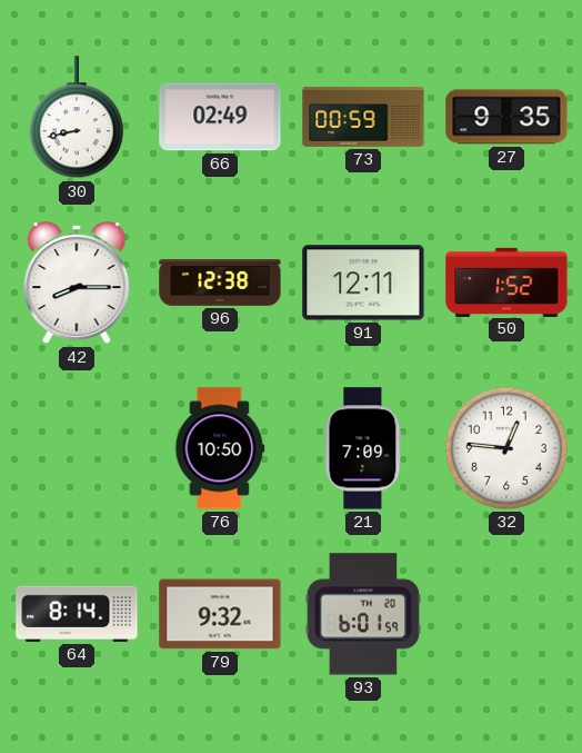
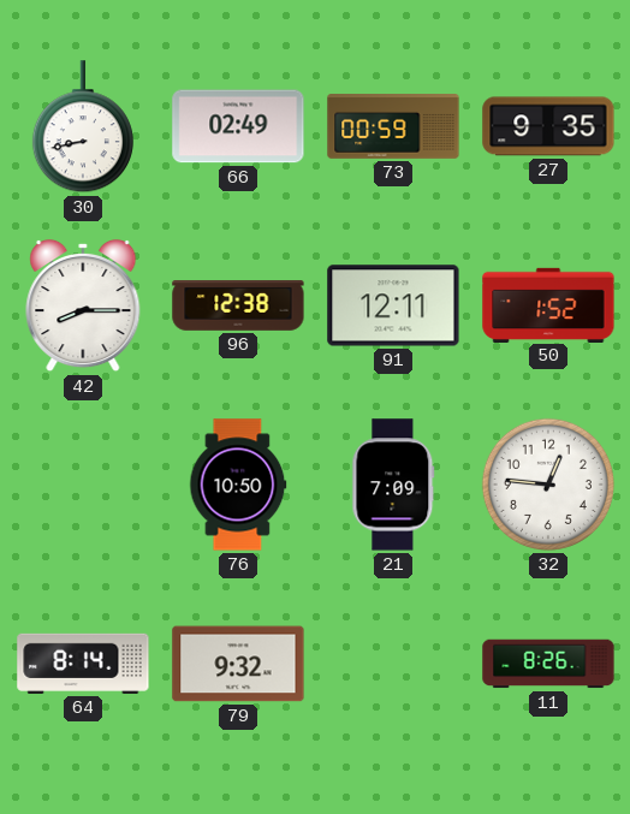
93: 6:01 -> none
11: none -> 8:26
